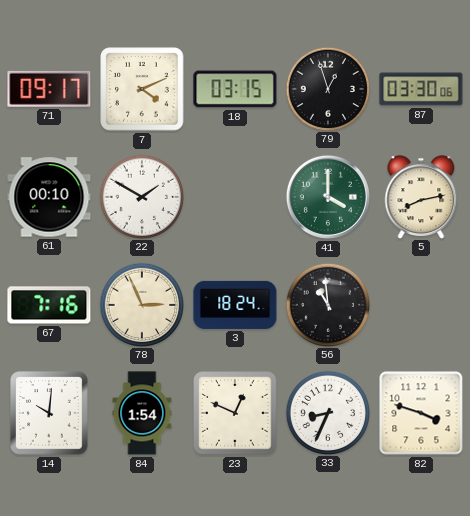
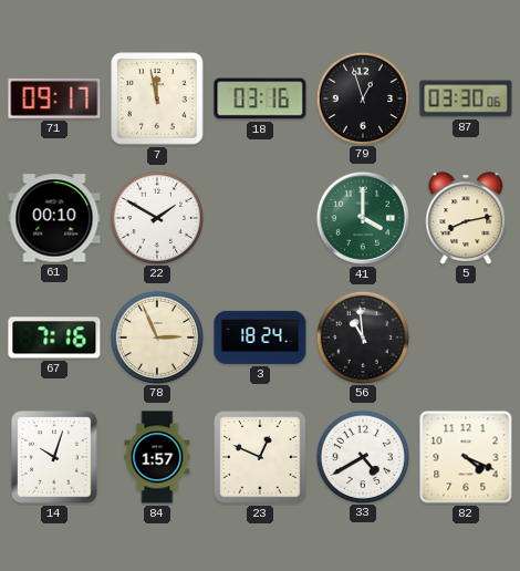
7: 4:11 -> 11:58
18: 03:15 -> 03:16
14: 10:01 -> 10:03
84: 1:54 -> 1:57
33: 8:34 -> 4:40
82: 3:48 -> 4:19
